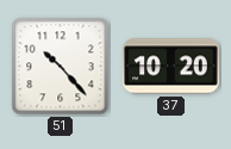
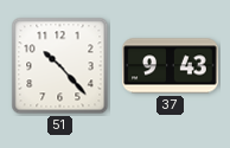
37: 10:20 -> 9:43
